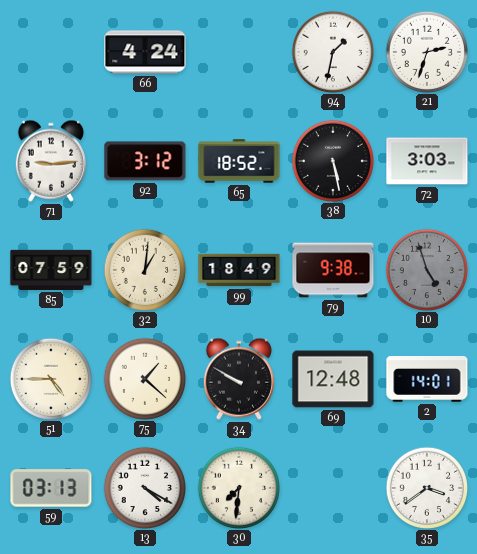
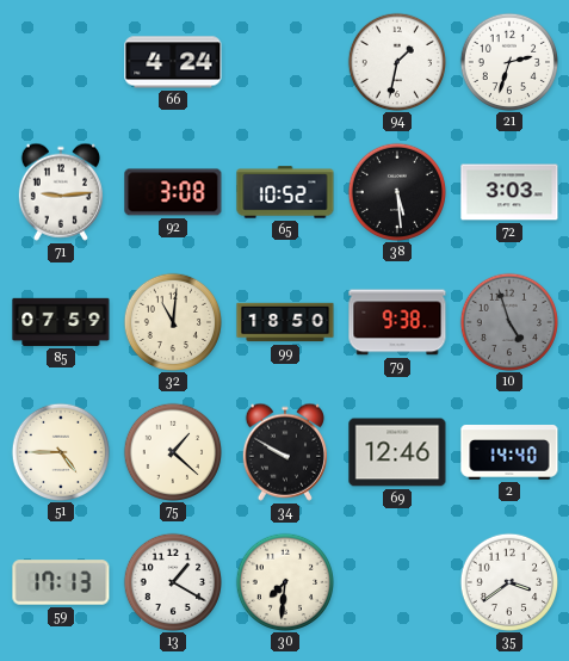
92: 3:12 -> 3:08
65: 18:52 -> 10:52
38: 5:28 -> 5:29
32: 1:01 -> 11:01
99: 18:49 -> 18:50
69: 12:48 -> 12:46
2: 14:01 -> 14:40
59: 03:13 -> 17:13
13: 4:20 -> 1:20
